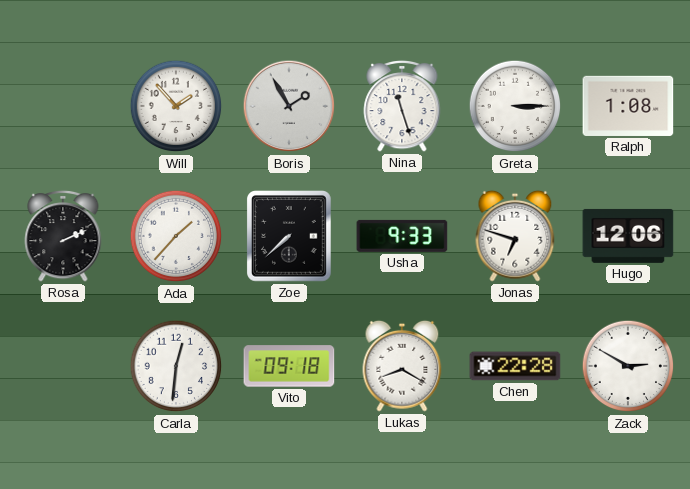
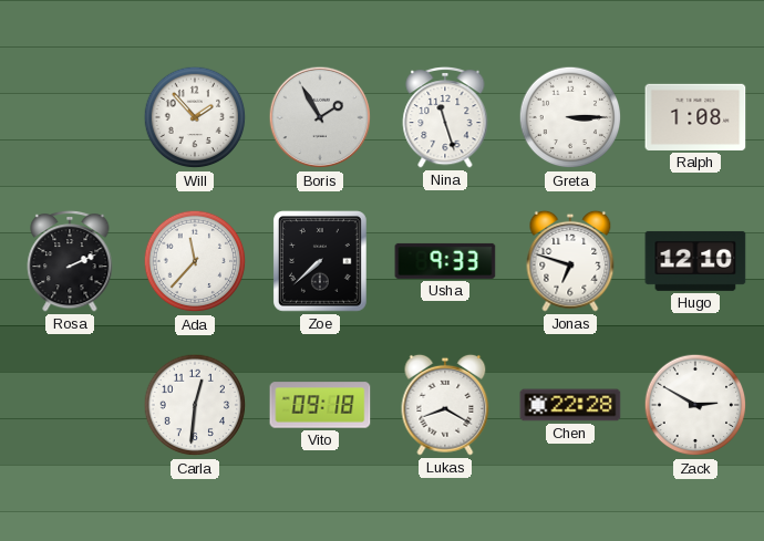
Ada: 1:37 -> 11:37
Hugo: 12:06 -> 12:10
